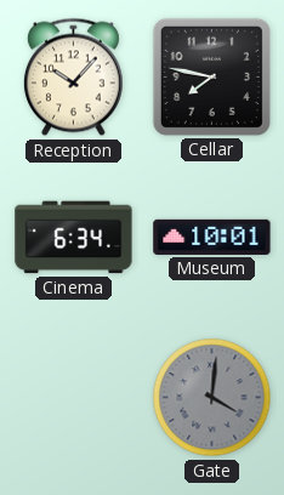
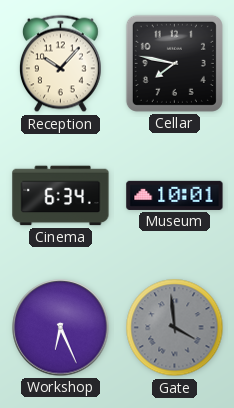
Workshop: none -> 6:26
Gate: 4:01 -> 3:59
